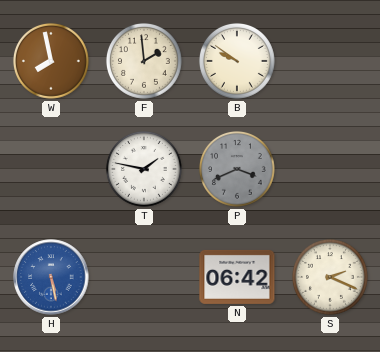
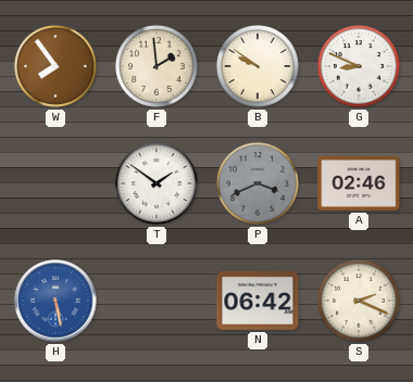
W: 7:58 -> 7:54
G: none -> 8:49
T: 1:47 -> 1:51
A: none -> 02:46
